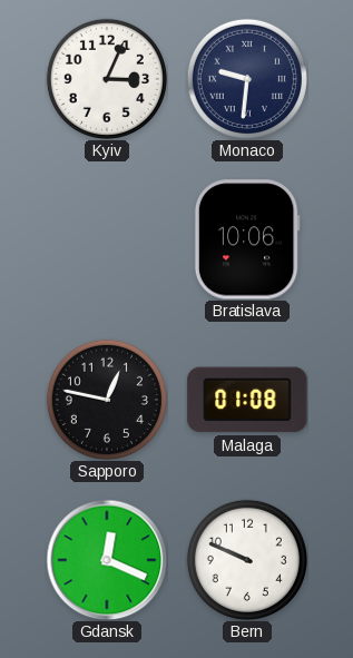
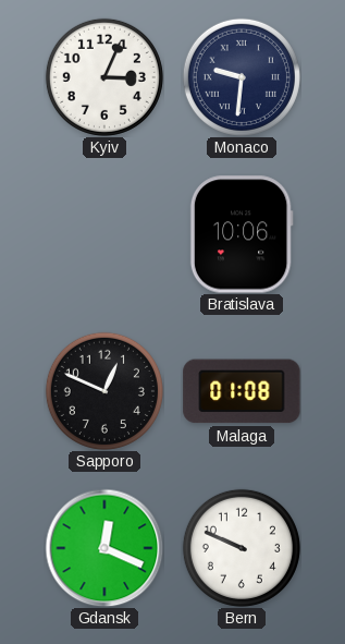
Sapporo: 12:47 -> 12:49
